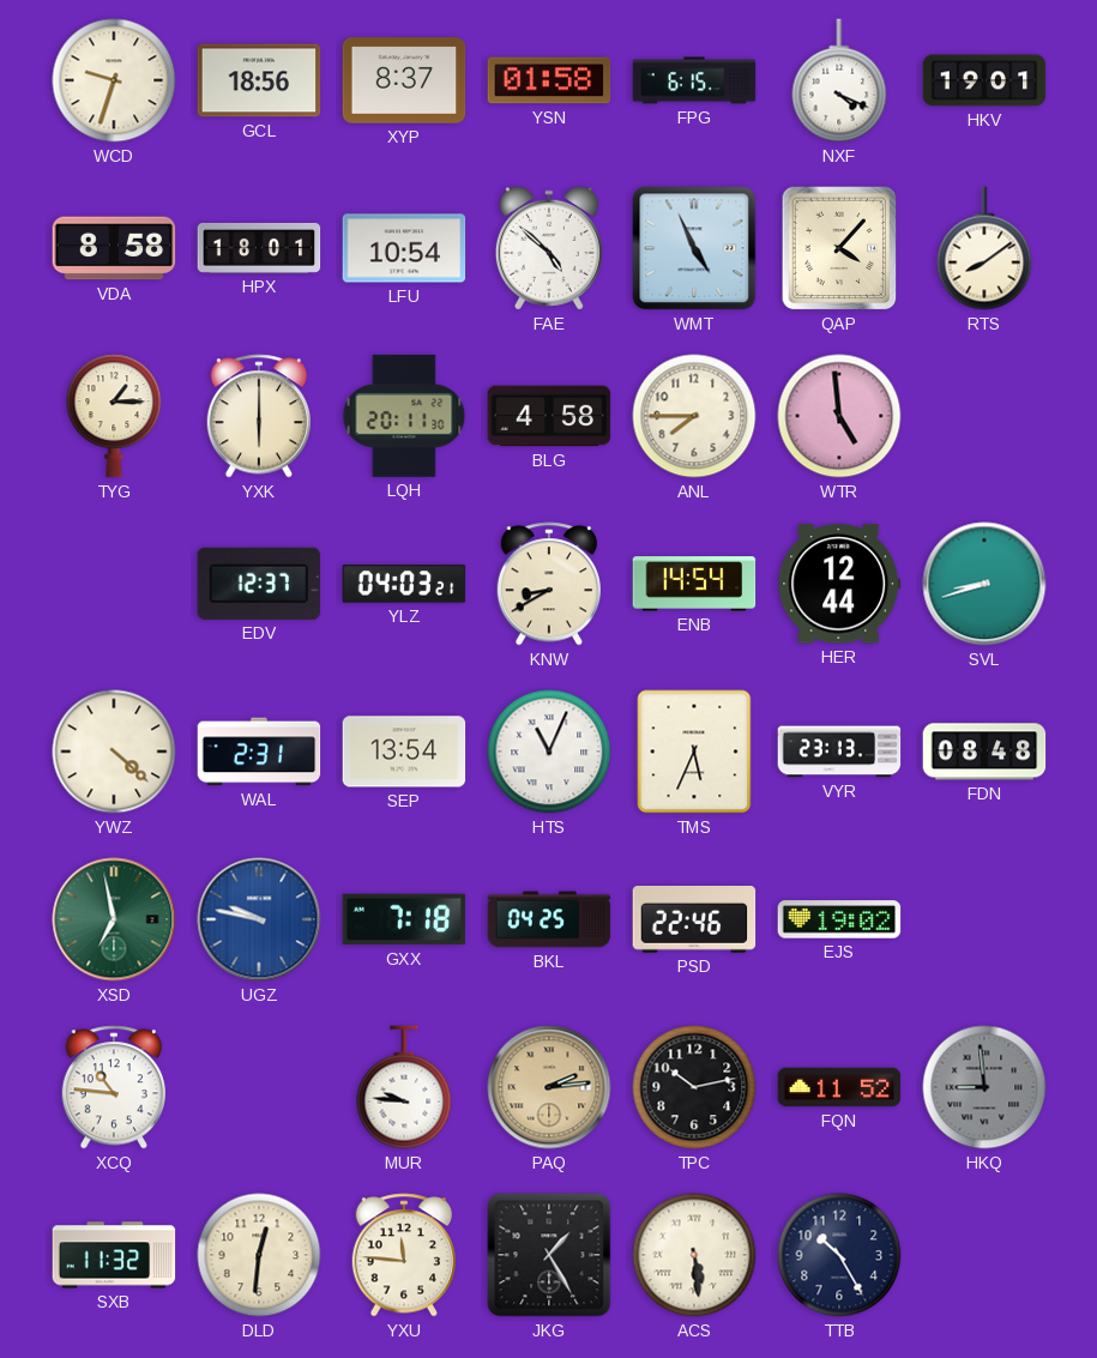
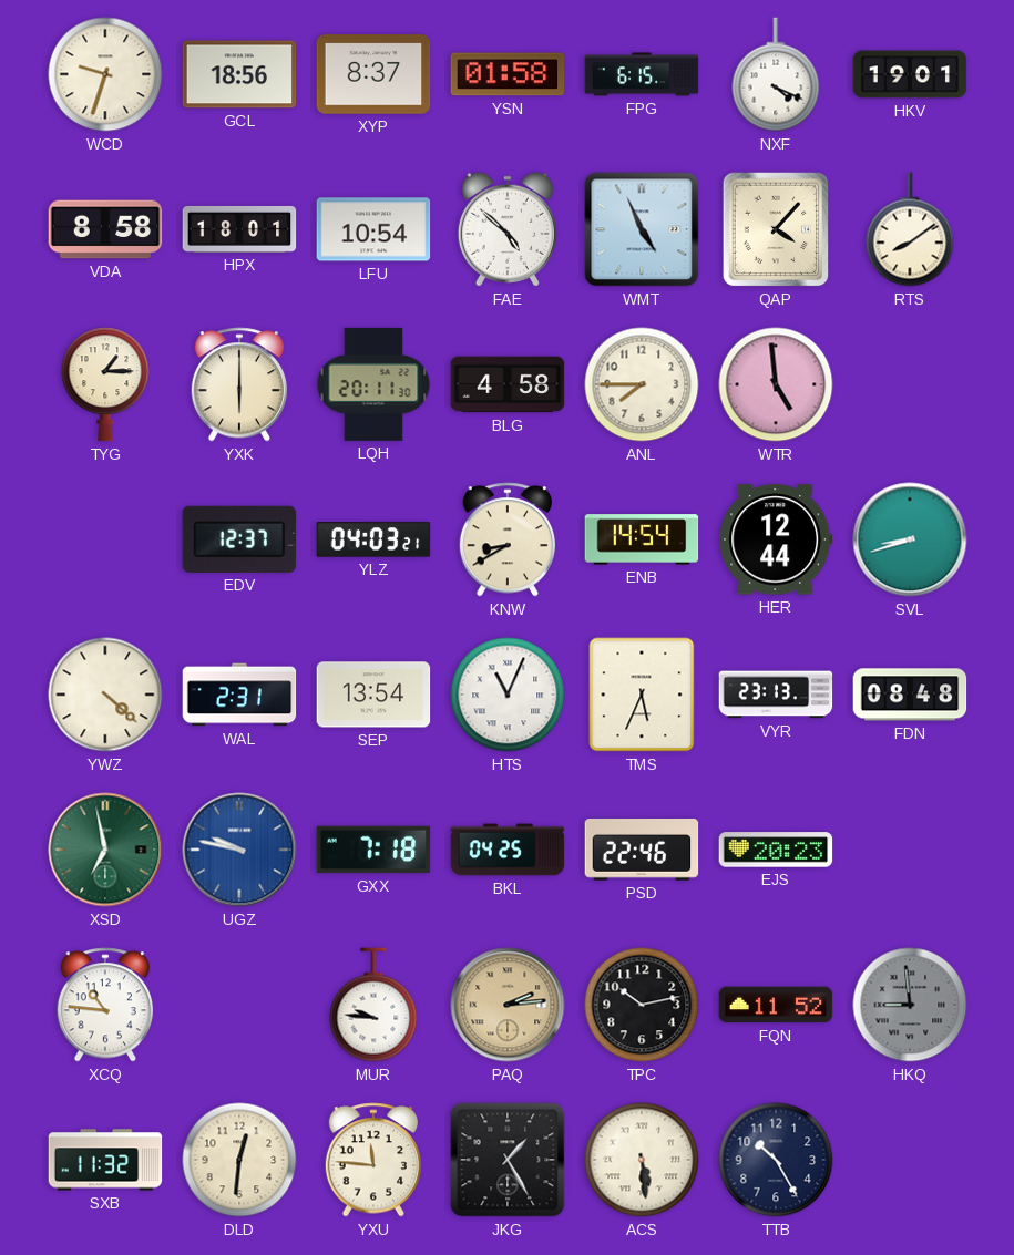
EJS: 19:02 -> 20:23
